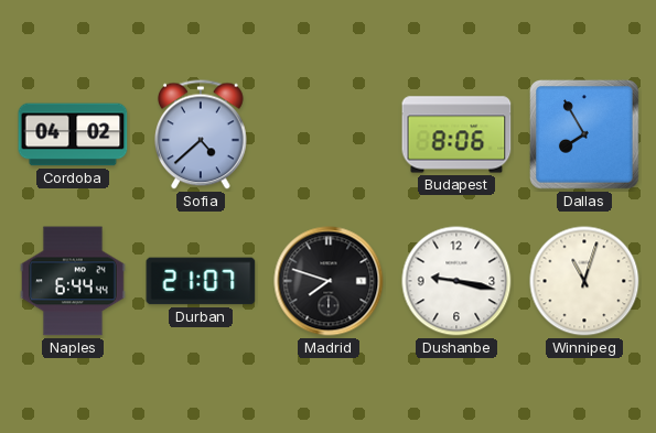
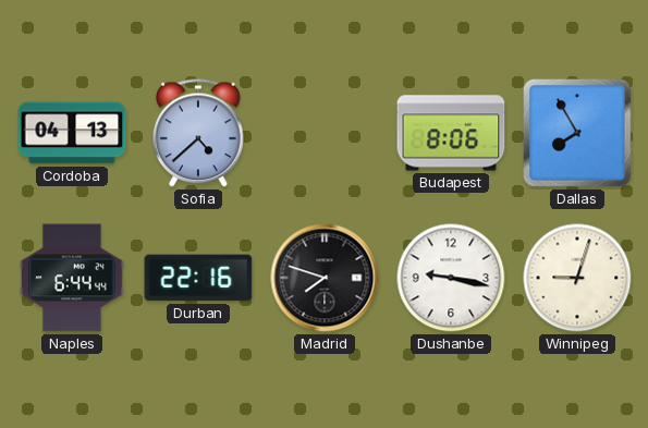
Cordoba: 04:02 -> 04:13
Durban: 21:07 -> 22:16
Winnipeg: 11:03 -> 9:03
